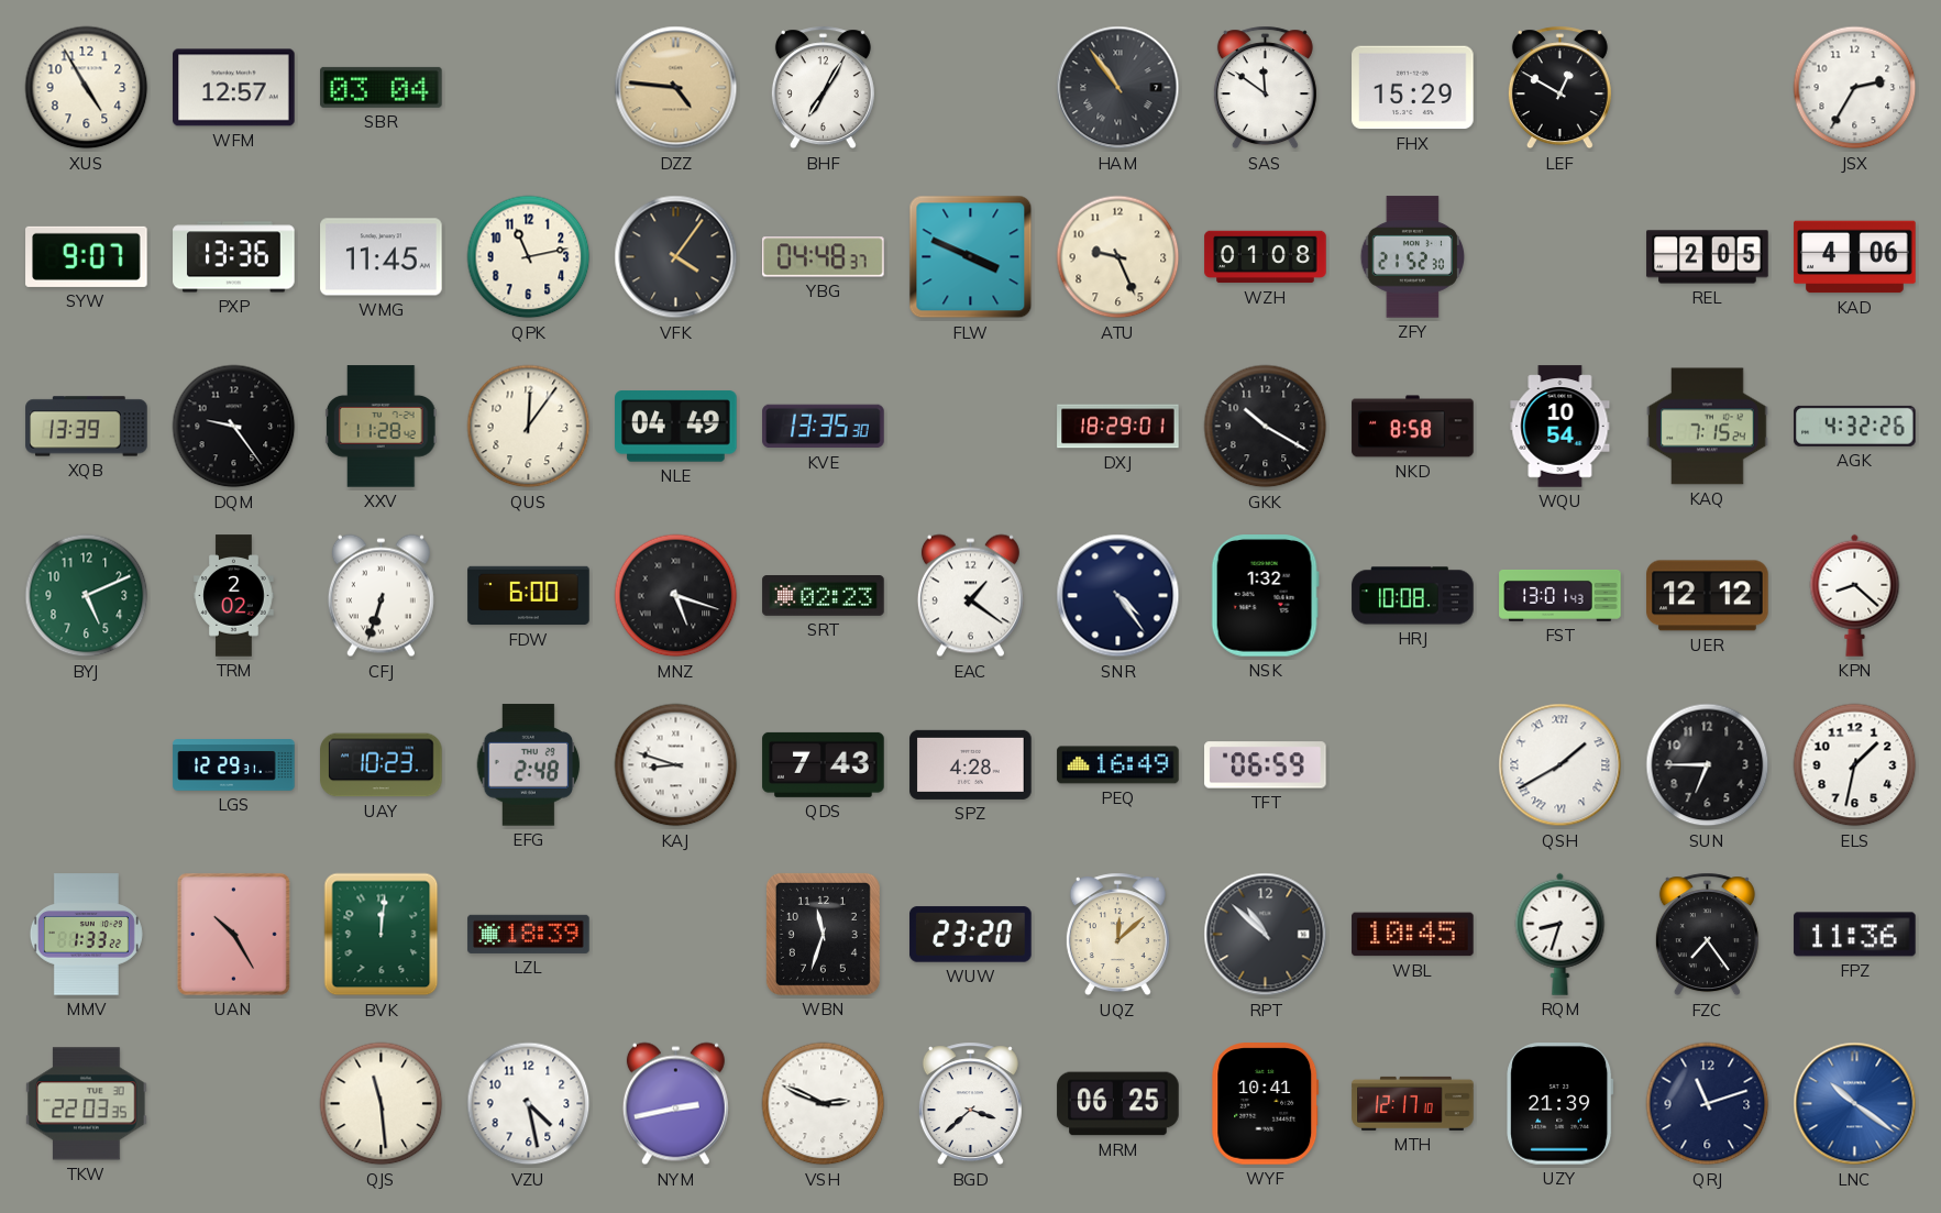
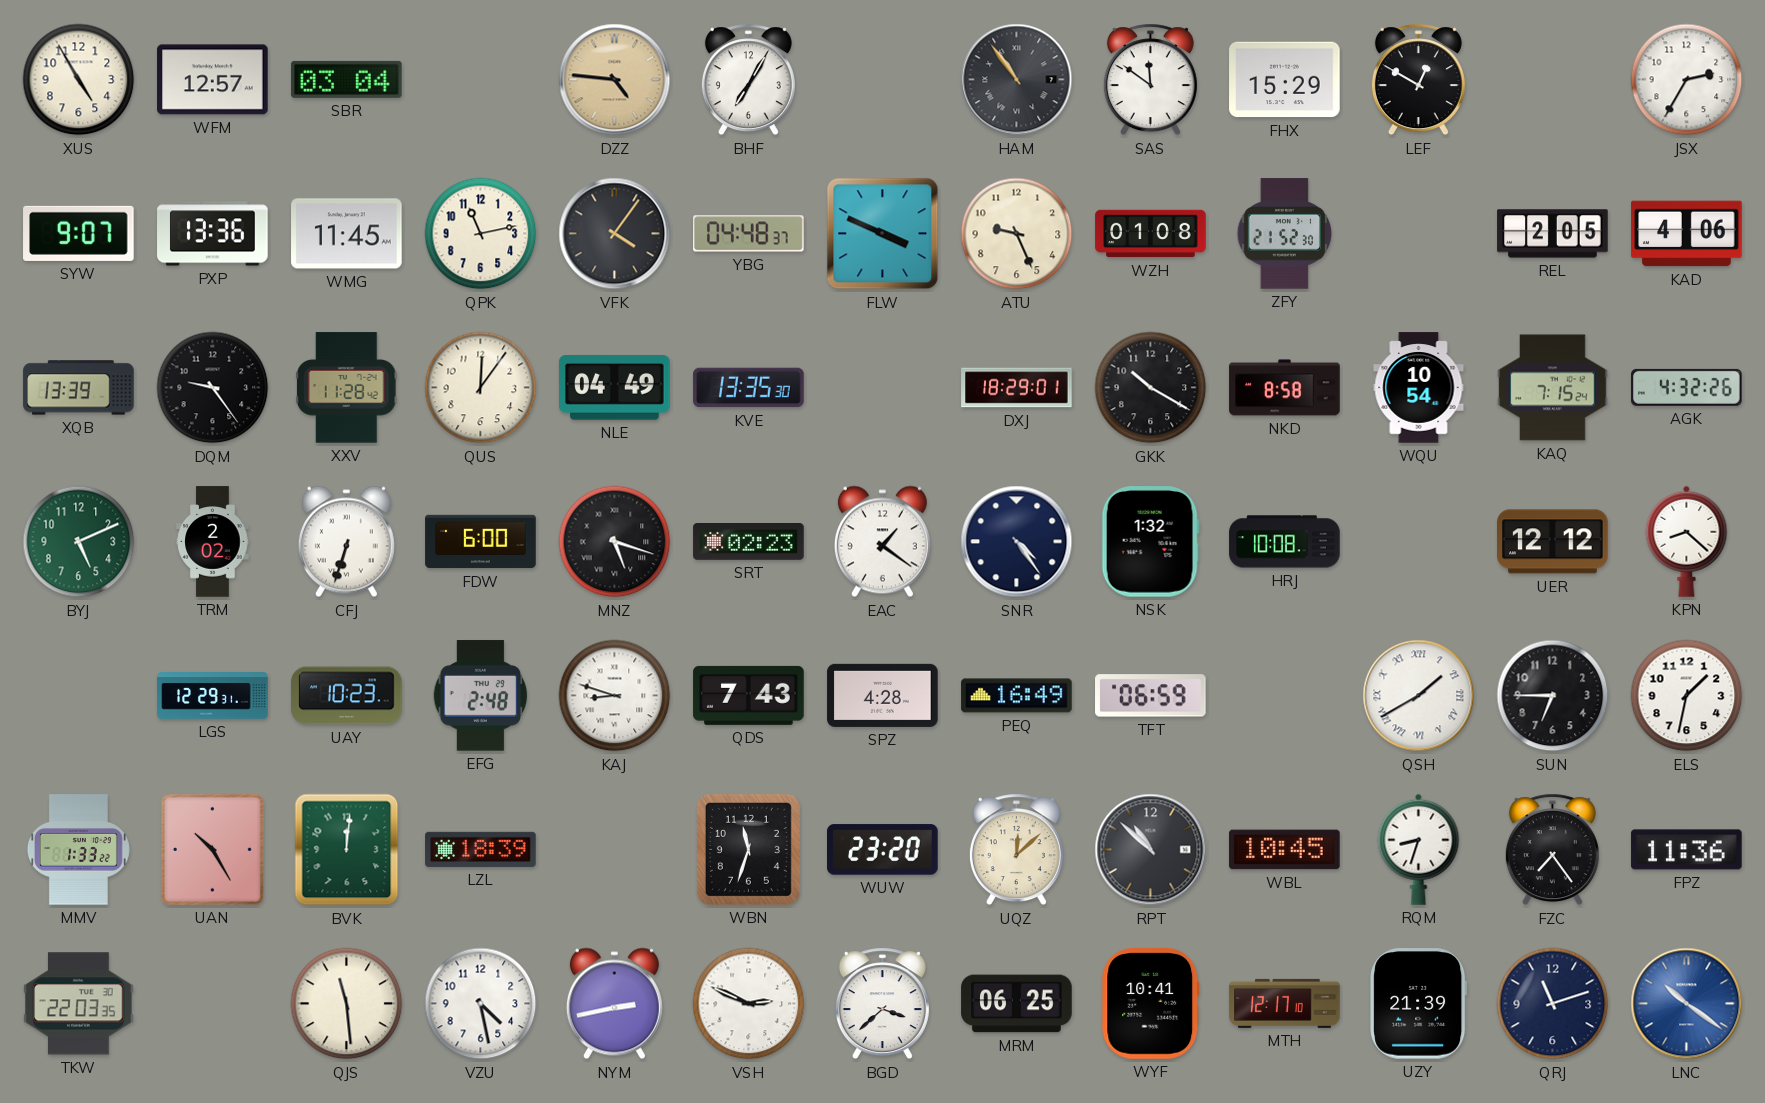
FST: 13:01 -> none
